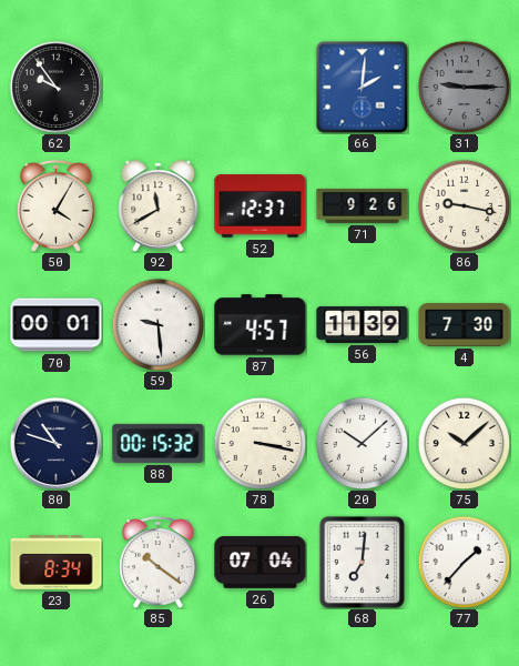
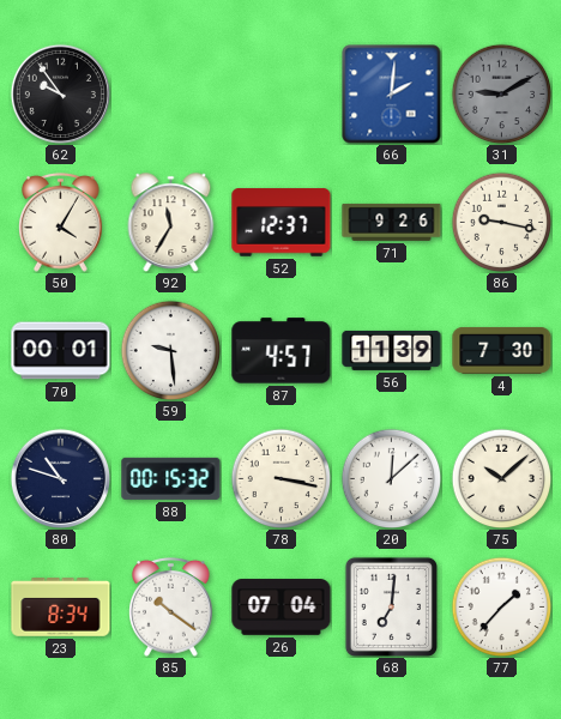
31: 9:15 -> 9:10
92: 11:40 -> 11:35
20: 10:08 -> 12:08
